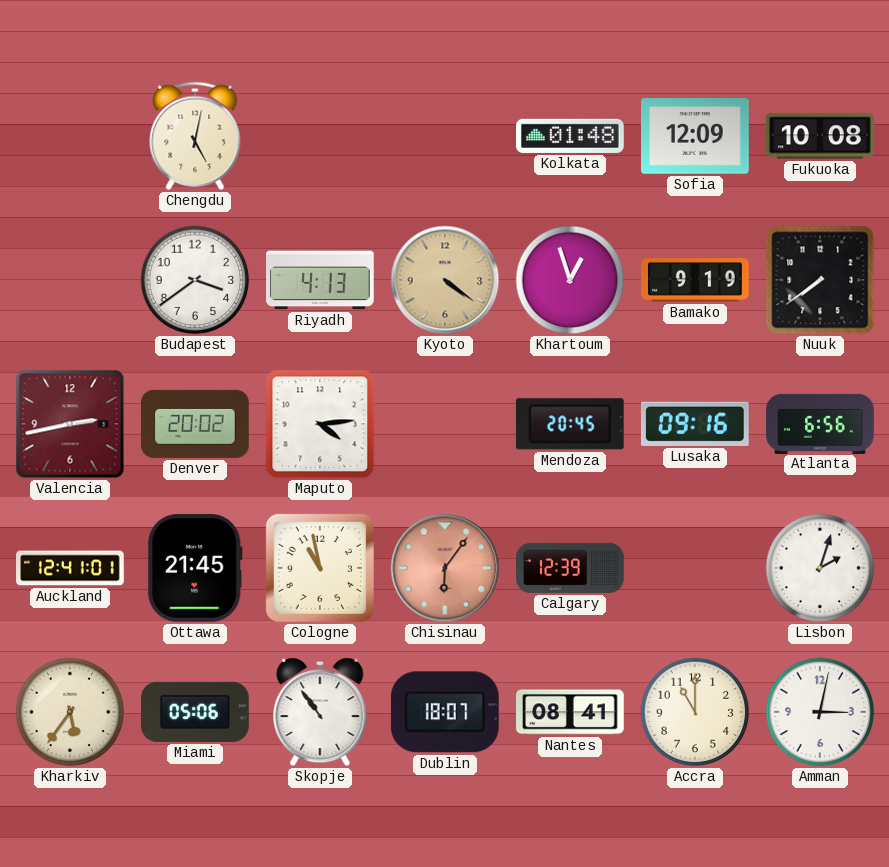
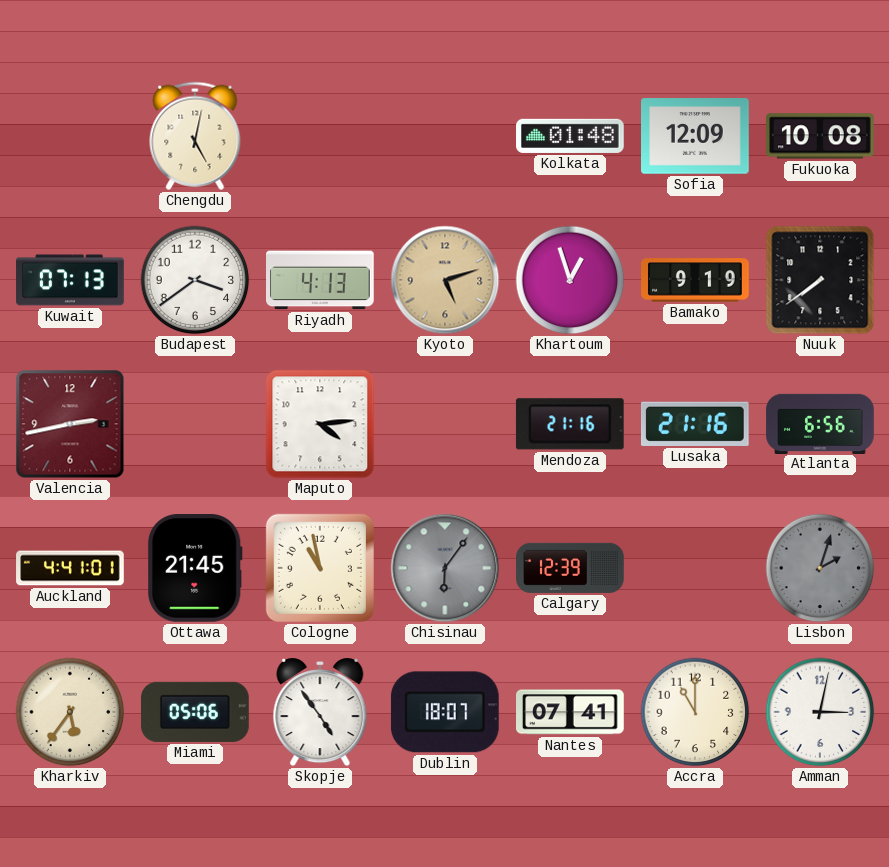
Kuwait: none -> 07:13
Kyoto: 4:21 -> 5:12
Denver: 20:02 -> none
Mendoza: 20:45 -> 21:16
Lusaka: 09:16 -> 21:16
Auckland: 12:41 -> 4:41
Chisinau dial: salmon -> grey
Lisbon dial: white -> grey
Skopje: 10:54 -> 4:54
Nantes: 08:41 -> 07:41
